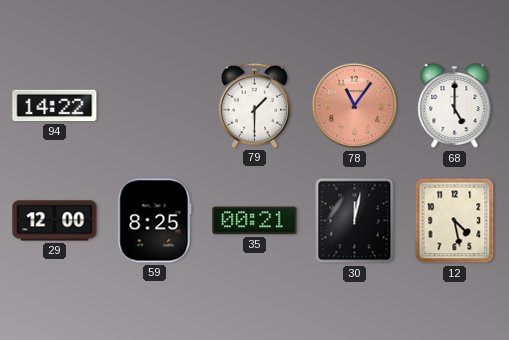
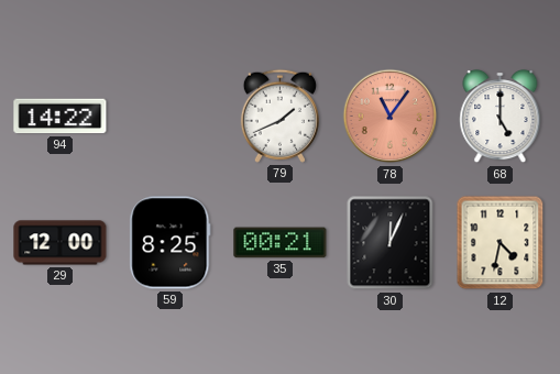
79: 1:30 -> 1:41
30: 12:02 -> 12:04
12: 4:28 -> 4:32
